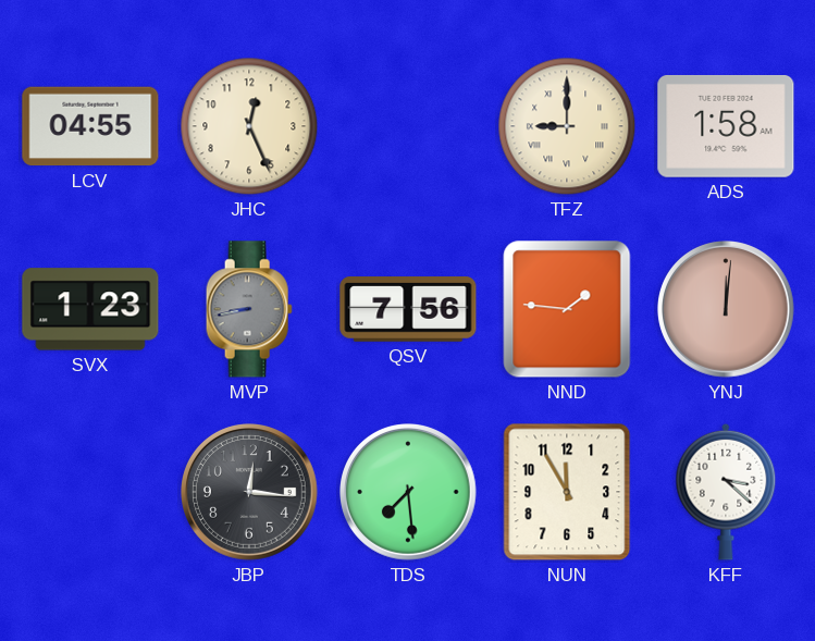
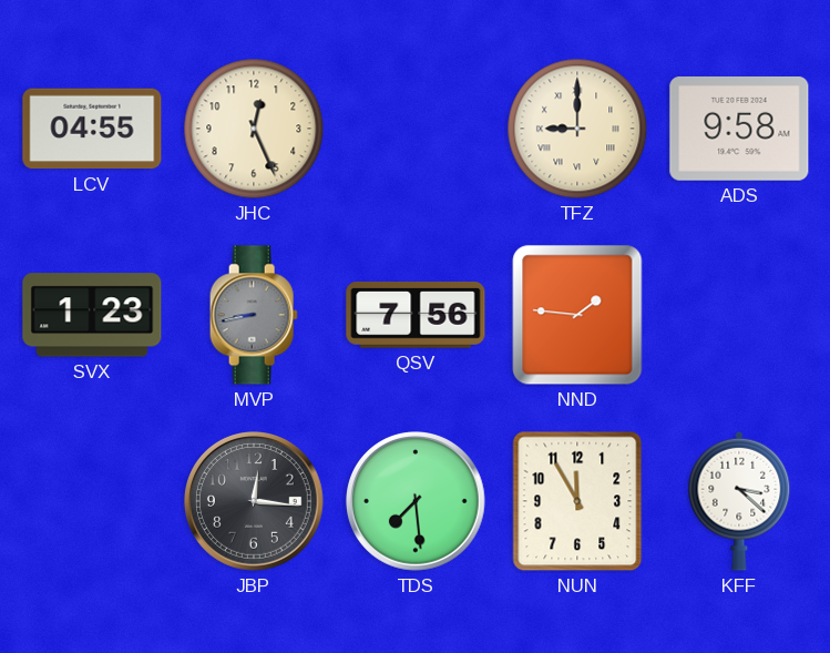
ADS: 1:58 -> 9:58
YNJ: 12:01 -> none
